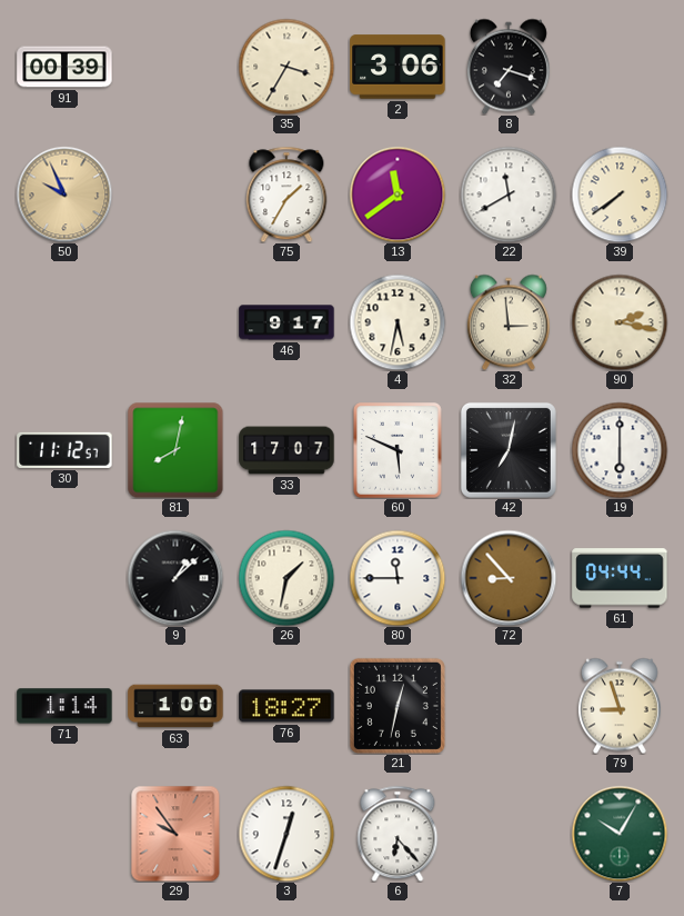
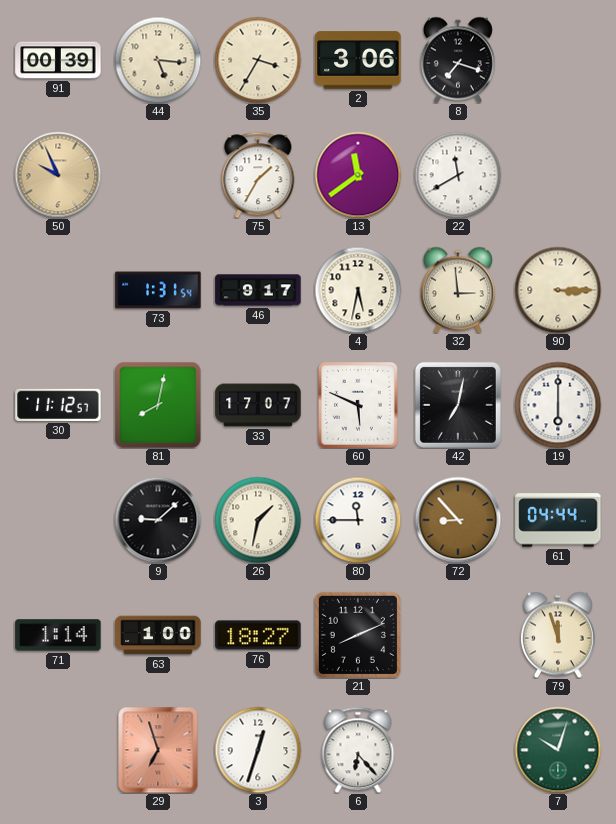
44: none -> 5:16
39: 7:39 -> none
73: none -> 1:31
90: 2:17 -> 3:15
9: 1:08 -> 9:08
21: 12:32 -> 8:11
79: 8:57 -> 11:57
29: 9:54 -> 6:57
7: 10:05 -> 10:03
